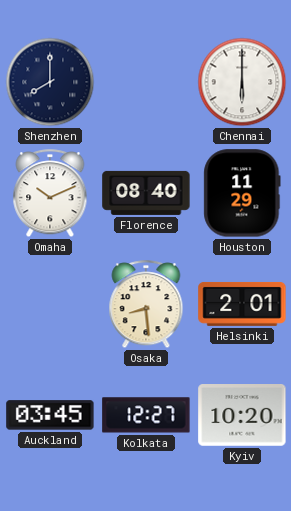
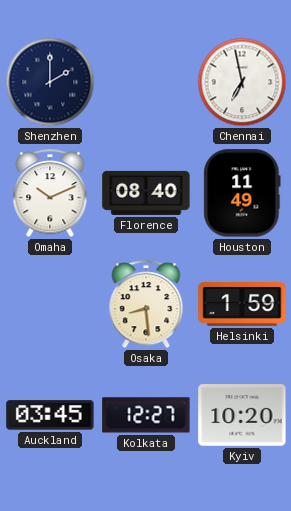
Shenzhen: 8:00 -> 2:00
Chennai: 6:00 -> 6:58
Houston: 11:29 -> 11:49
Helsinki: 2:01 -> 1:59
